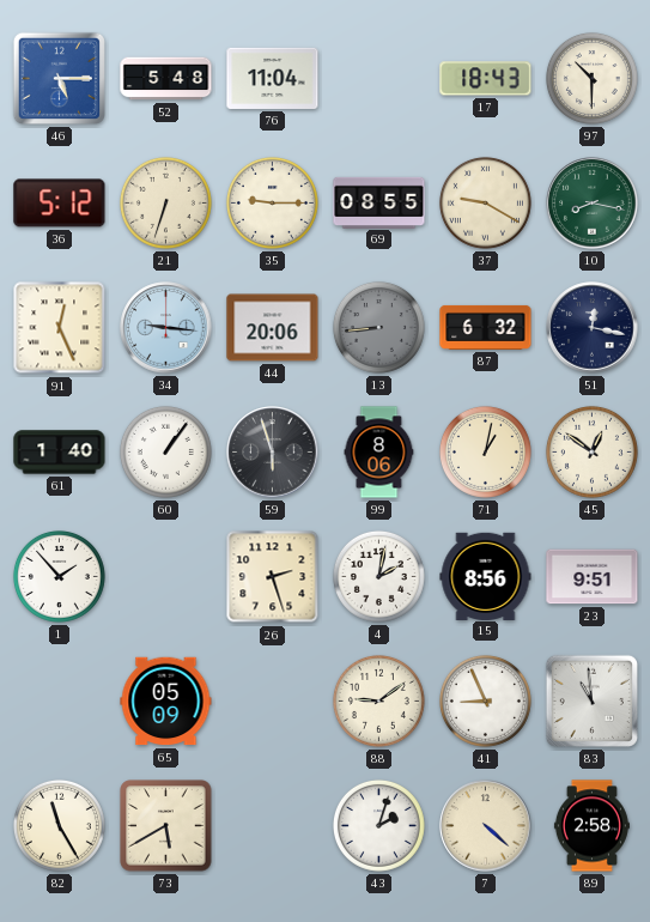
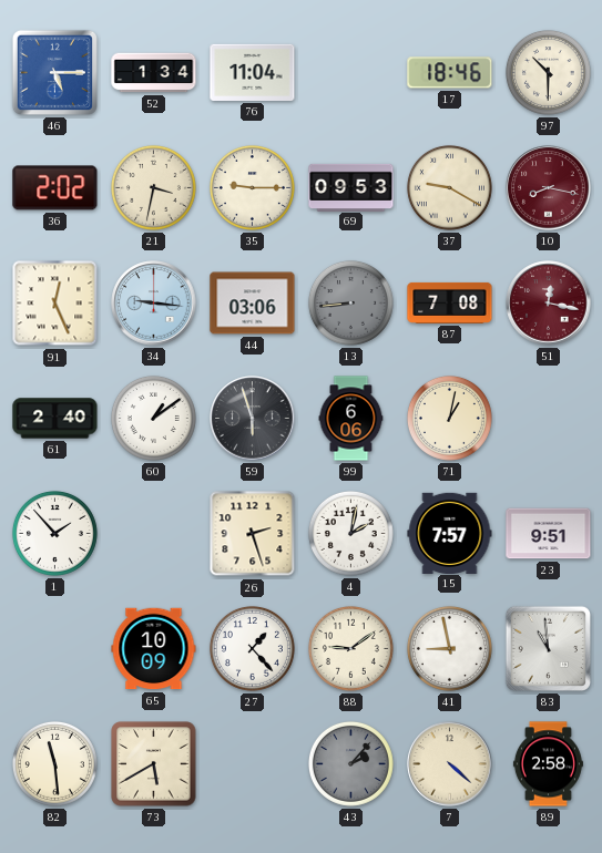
52: 5:48 -> 1:34
17: 18:43 -> 18:46
36: 5:12 -> 2:02
21: 6:33 -> 3:32
69: 08:55 -> 09:53
10 dial: green -> burgundy
44: 20:06 -> 03:06
87: 6:32 -> 7:08
51 dial: navy -> burgundy
61: 1:40 -> 2:40
60: 1:06 -> 1:09
99: 8:06 -> 6:06
45: 12:51 -> none
15: 8:56 -> 7:57
65: 05:09 -> 10:09
27: none -> 1:23
41: 8:56 -> 8:58
82: 11:25 -> 11:29
43: 2:03 -> 2:07
43 dial: white -> grey
